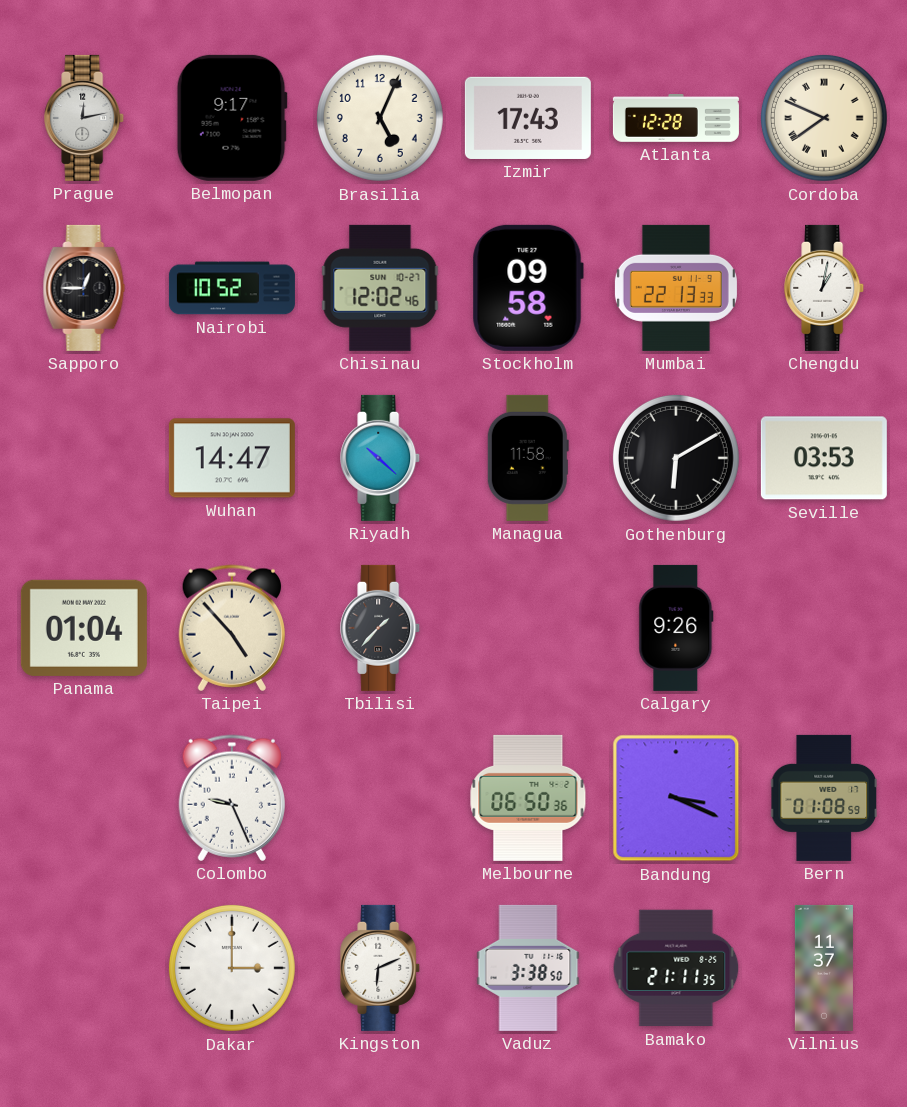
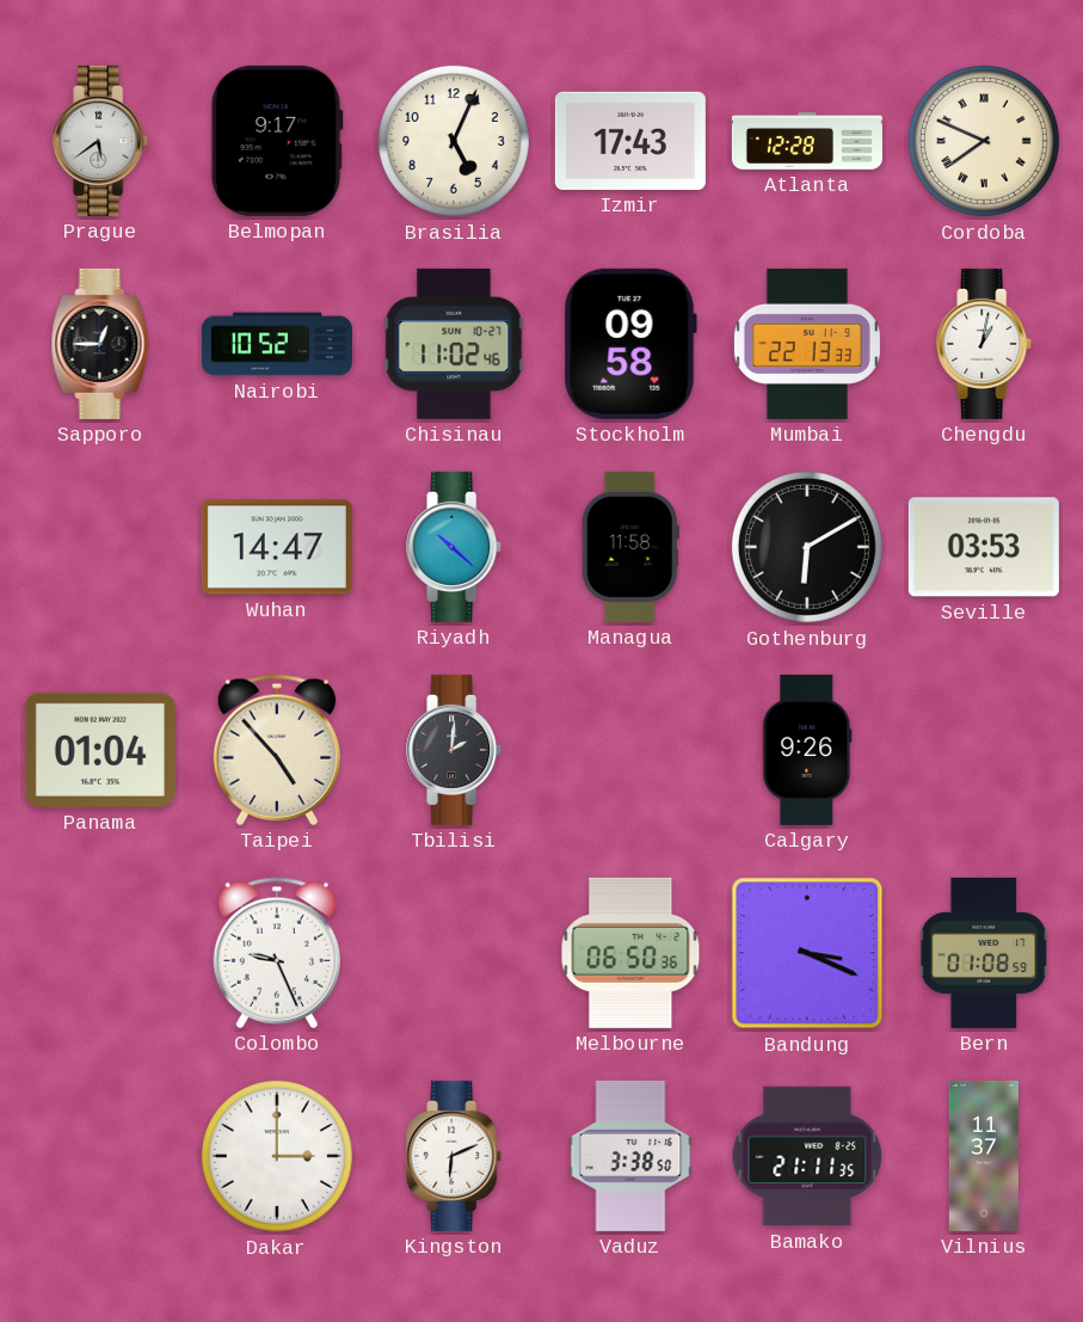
Prague: 12:13 -> 5:39
Chisinau: 12:02 -> 11:02
Tbilisi: 1:37 -> 2:01
